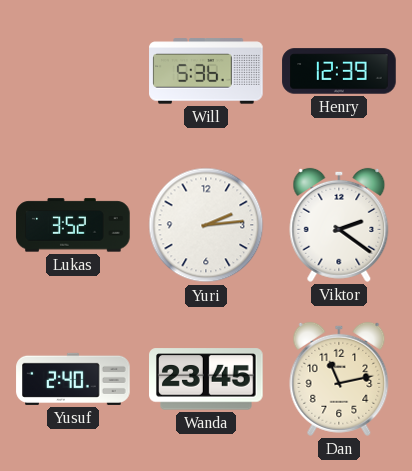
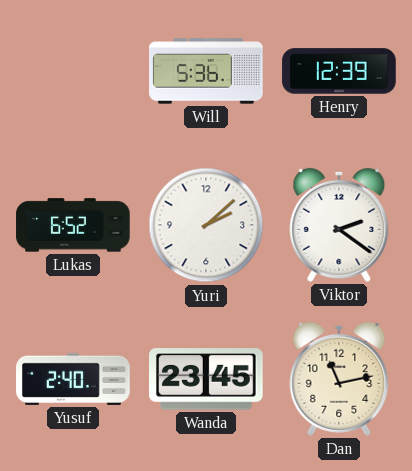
Lukas: 3:52 -> 6:52
Yuri: 2:14 -> 2:08
